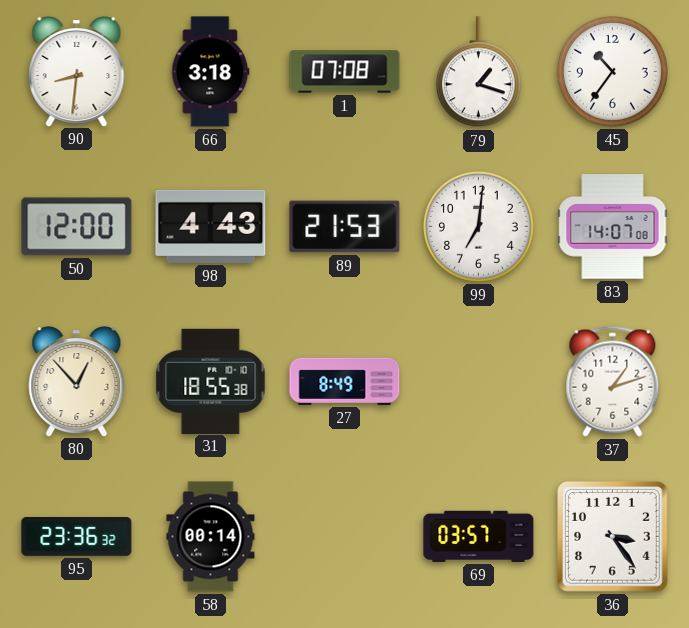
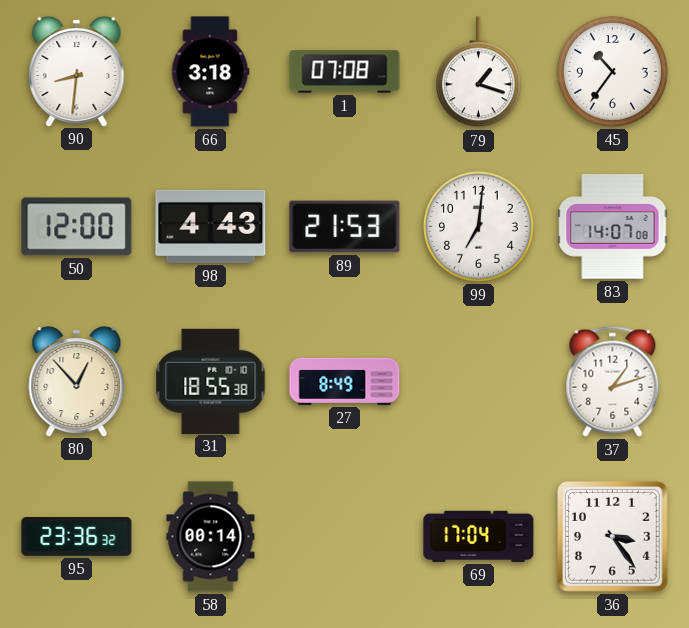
69: 03:57 -> 17:04
